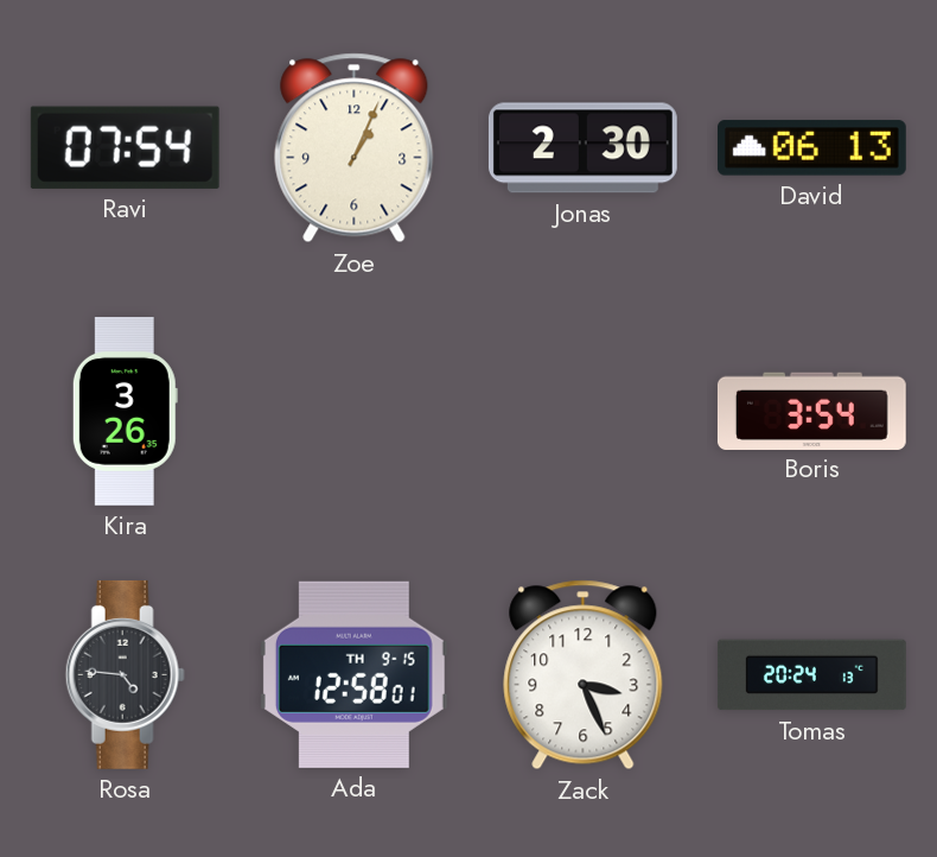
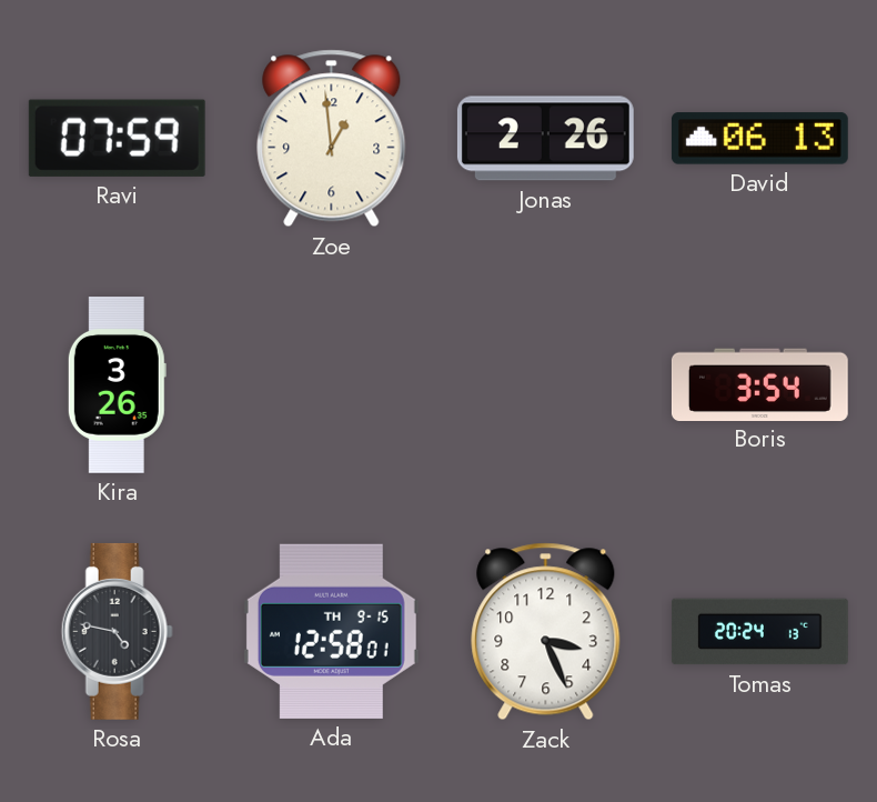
Ravi: 07:54 -> 07:59
Zoe: 1:04 -> 12:59
Jonas: 2:30 -> 2:26
Rosa: 4:46 -> 4:47
